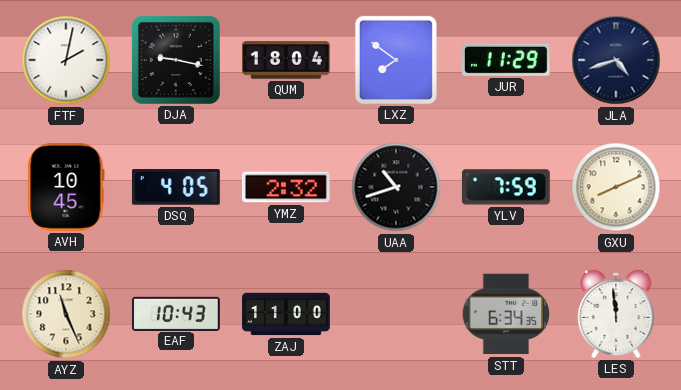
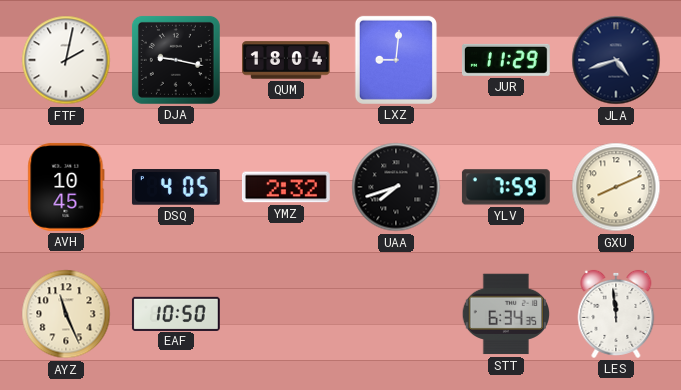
LXZ: 7:51 -> 9:01
UAA: 10:42 -> 7:42
EAF: 10:43 -> 10:50
ZAJ: 11:00 -> none
